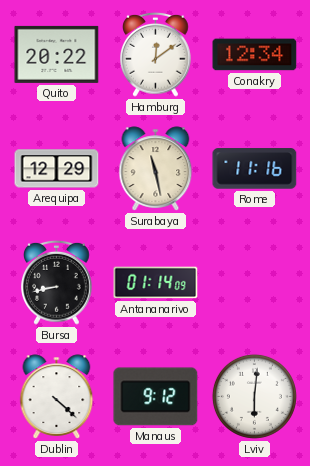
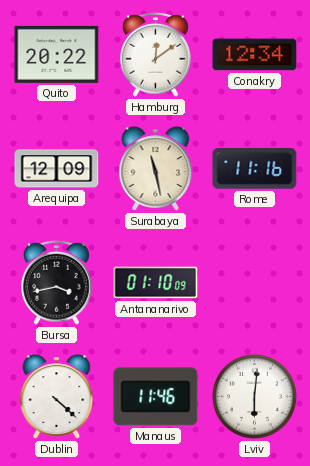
Arequipa: 12:29 -> 12:09
Bursa: 8:43 -> 3:43
Antananarivo: 01:14 -> 01:10
Manaus: 9:12 -> 11:46
